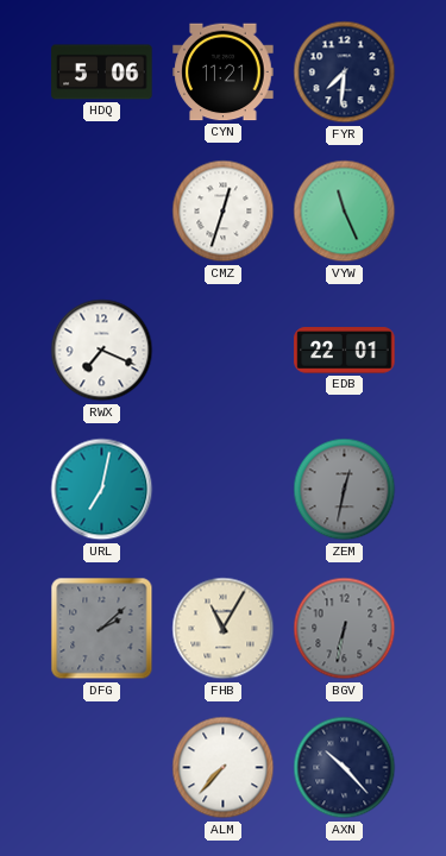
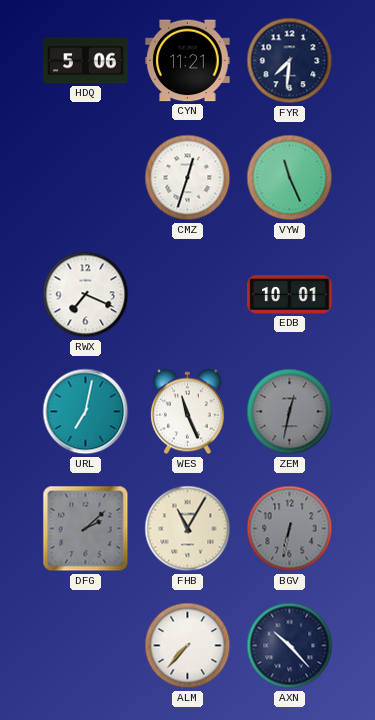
EDB: 22:01 -> 10:01
WES: none -> 11:26
